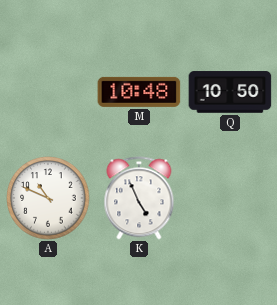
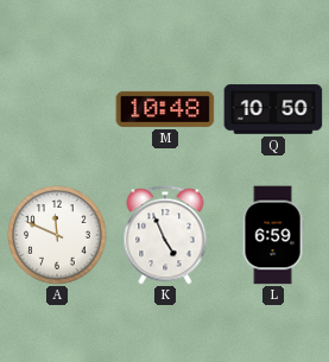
A: 10:49 -> 11:49
L: none -> 6:59
